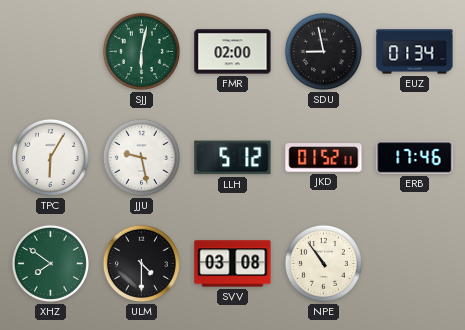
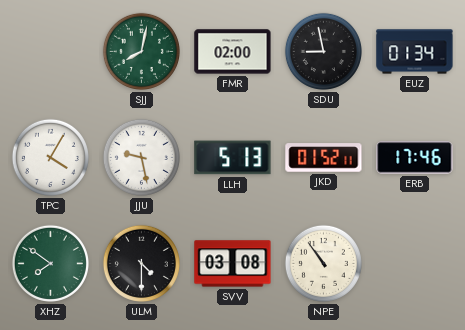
SJJ: 6:02 -> 8:02
TPC: 6:05 -> 4:05
LLH: 5:12 -> 5:13
